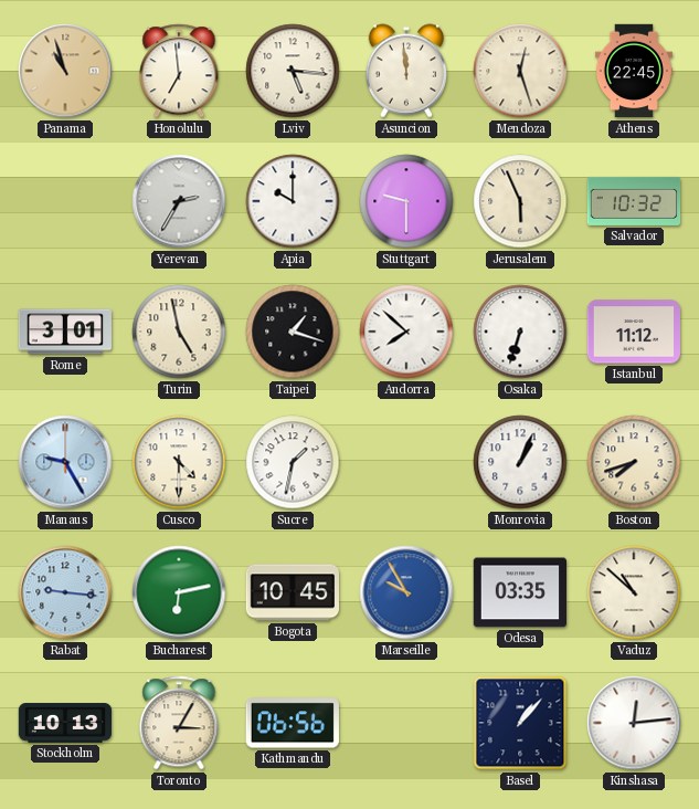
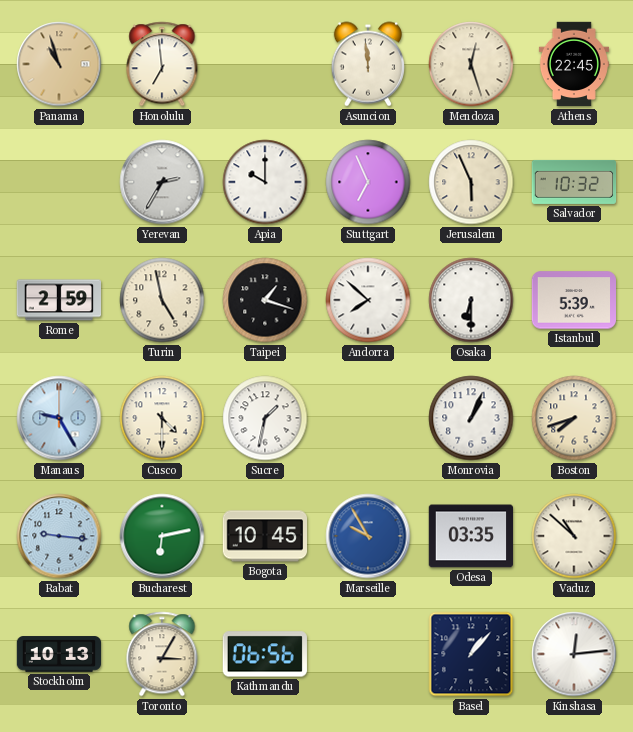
Lviv: 5:16 -> none
Stuttgart: 9:30 -> 6:56
Rome: 3:01 -> 2:59
Osaka: 6:33 -> 6:30
Istanbul: 11:12 -> 5:39
